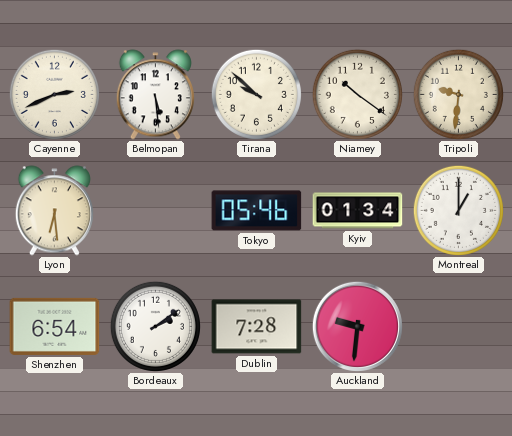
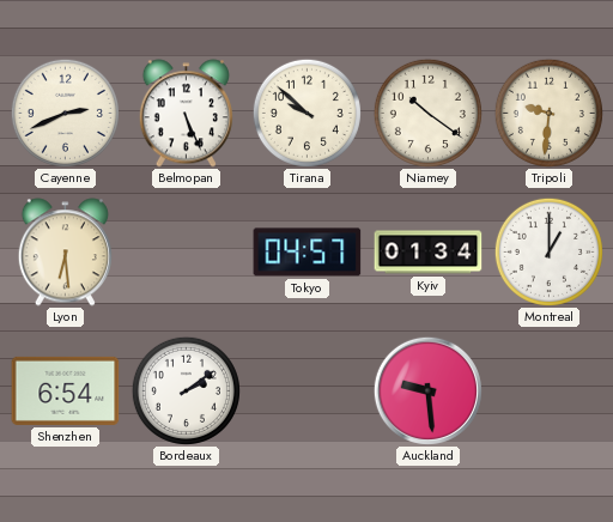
Belmopan: 5:29 -> 5:26
Tokyo: 05:46 -> 04:57
Dublin: 7:28 -> none
Auckland: 9:31 -> 9:29
